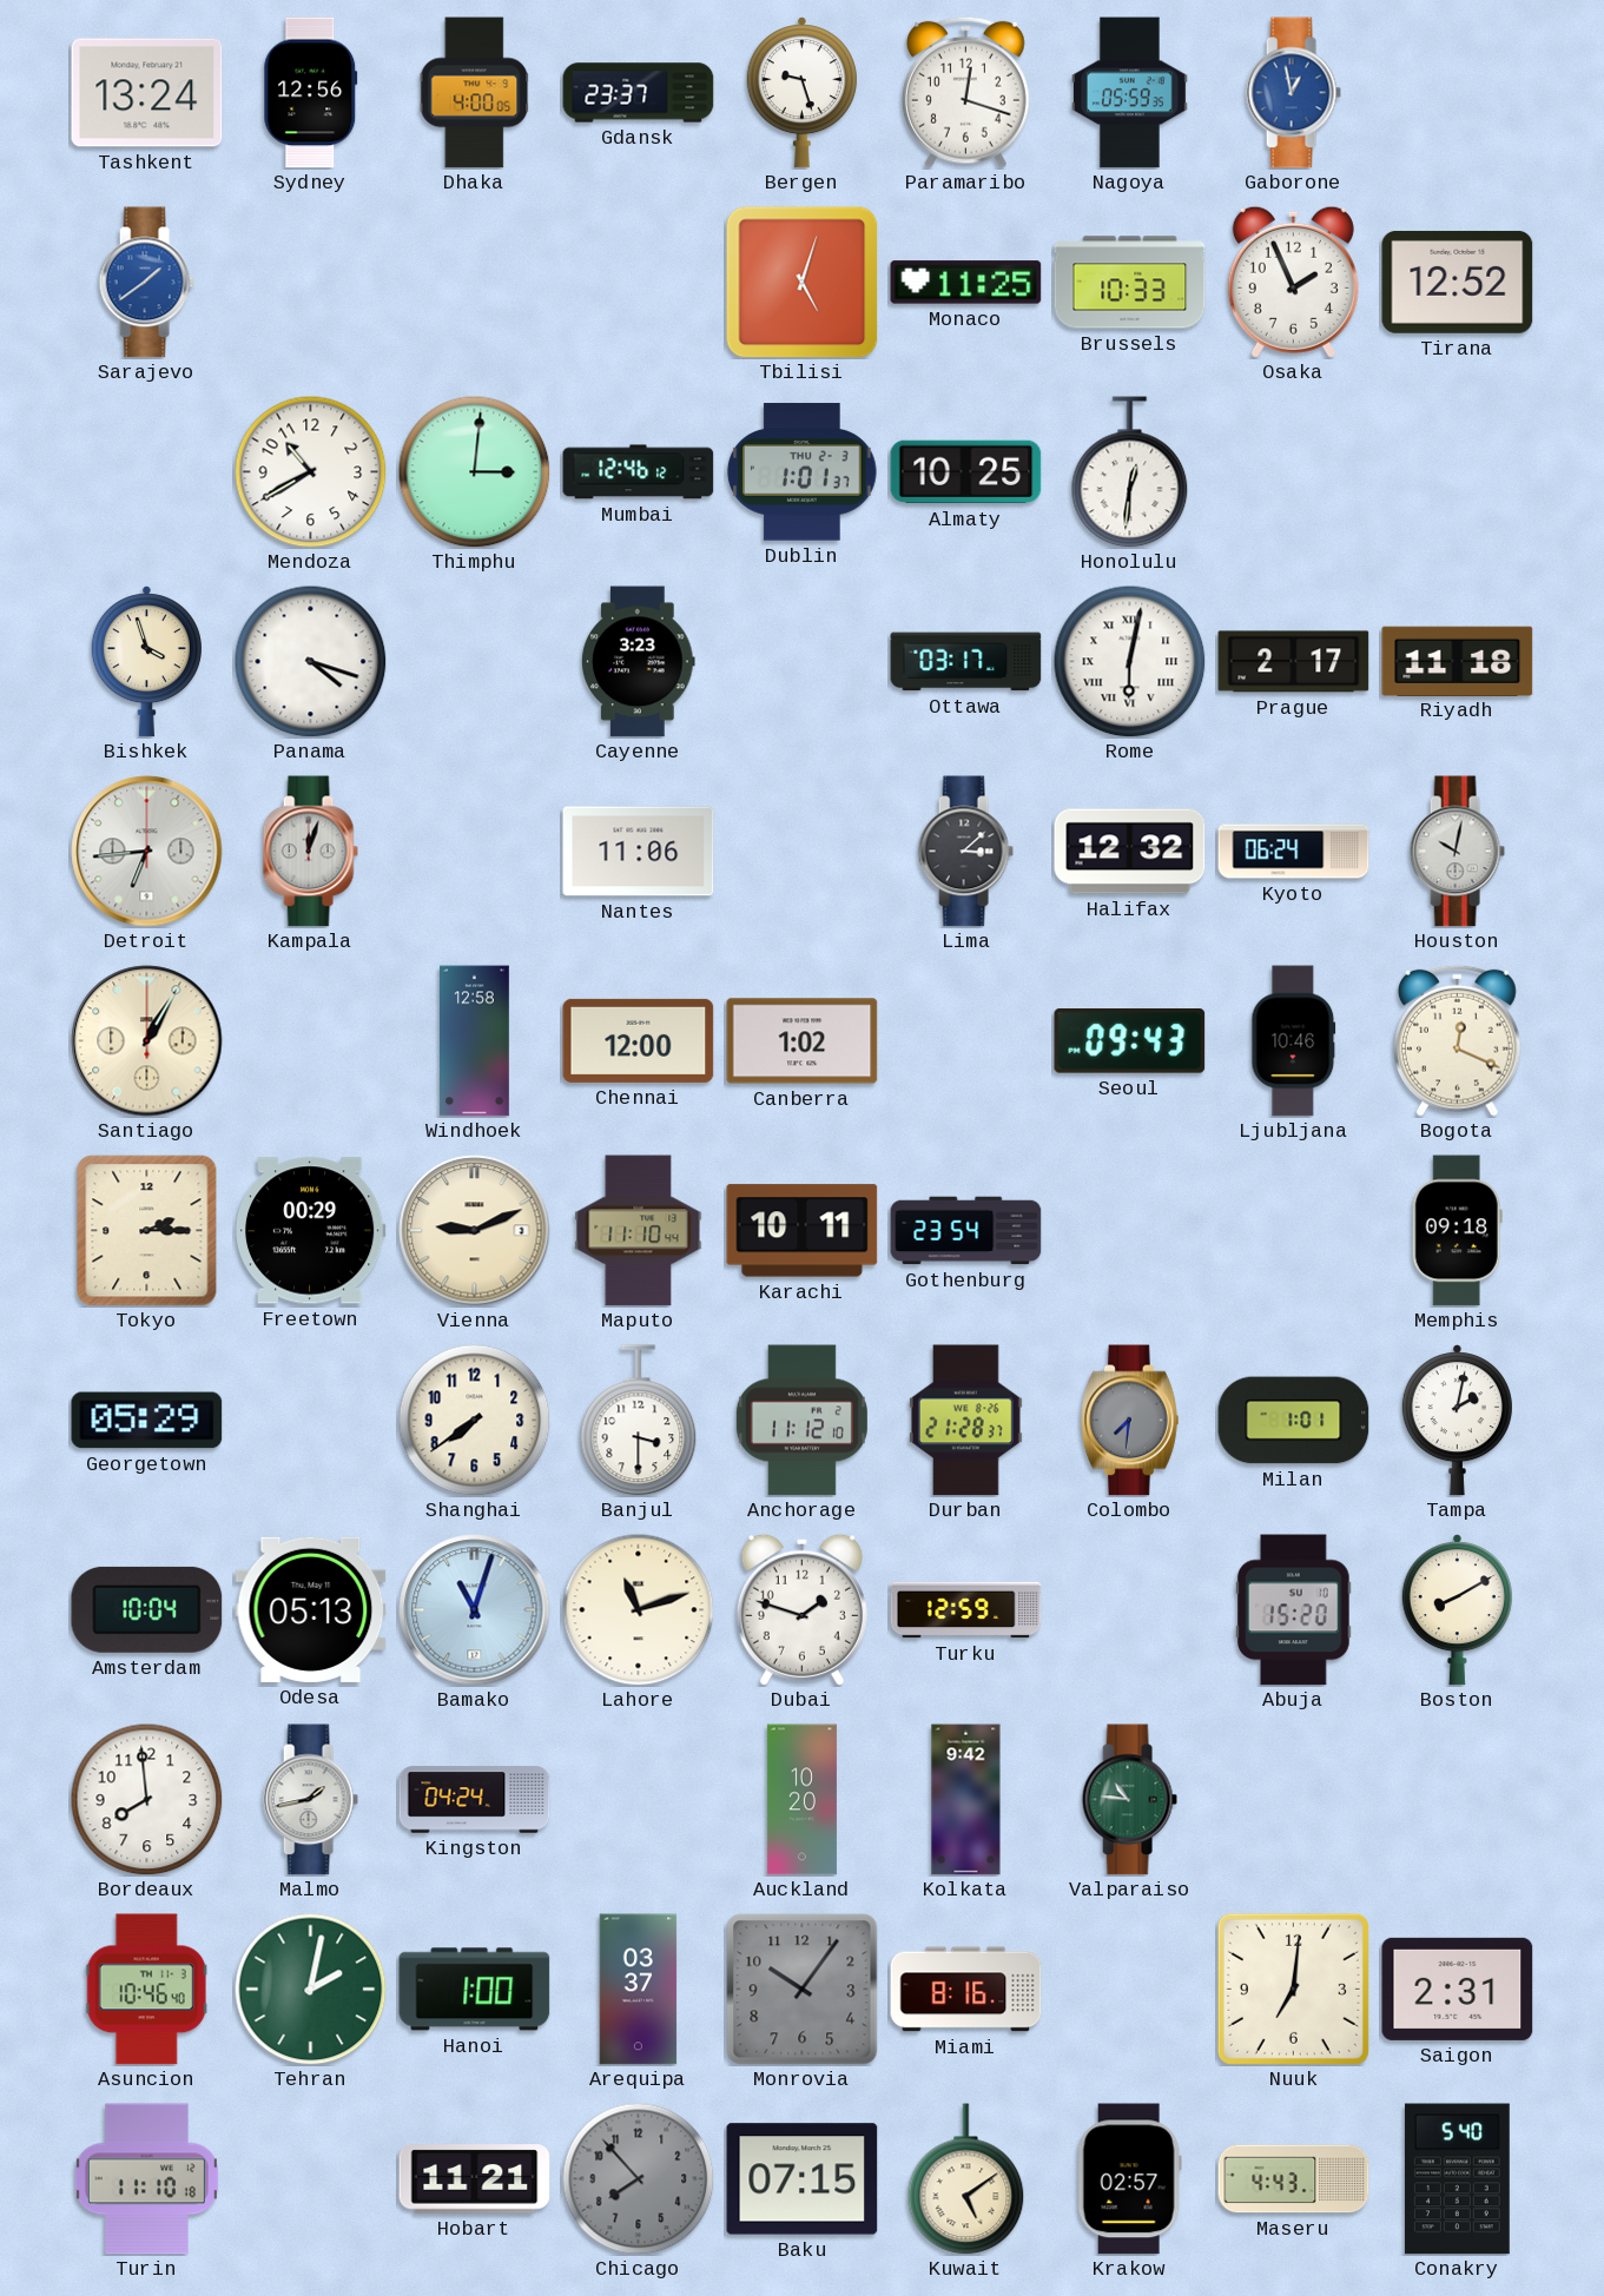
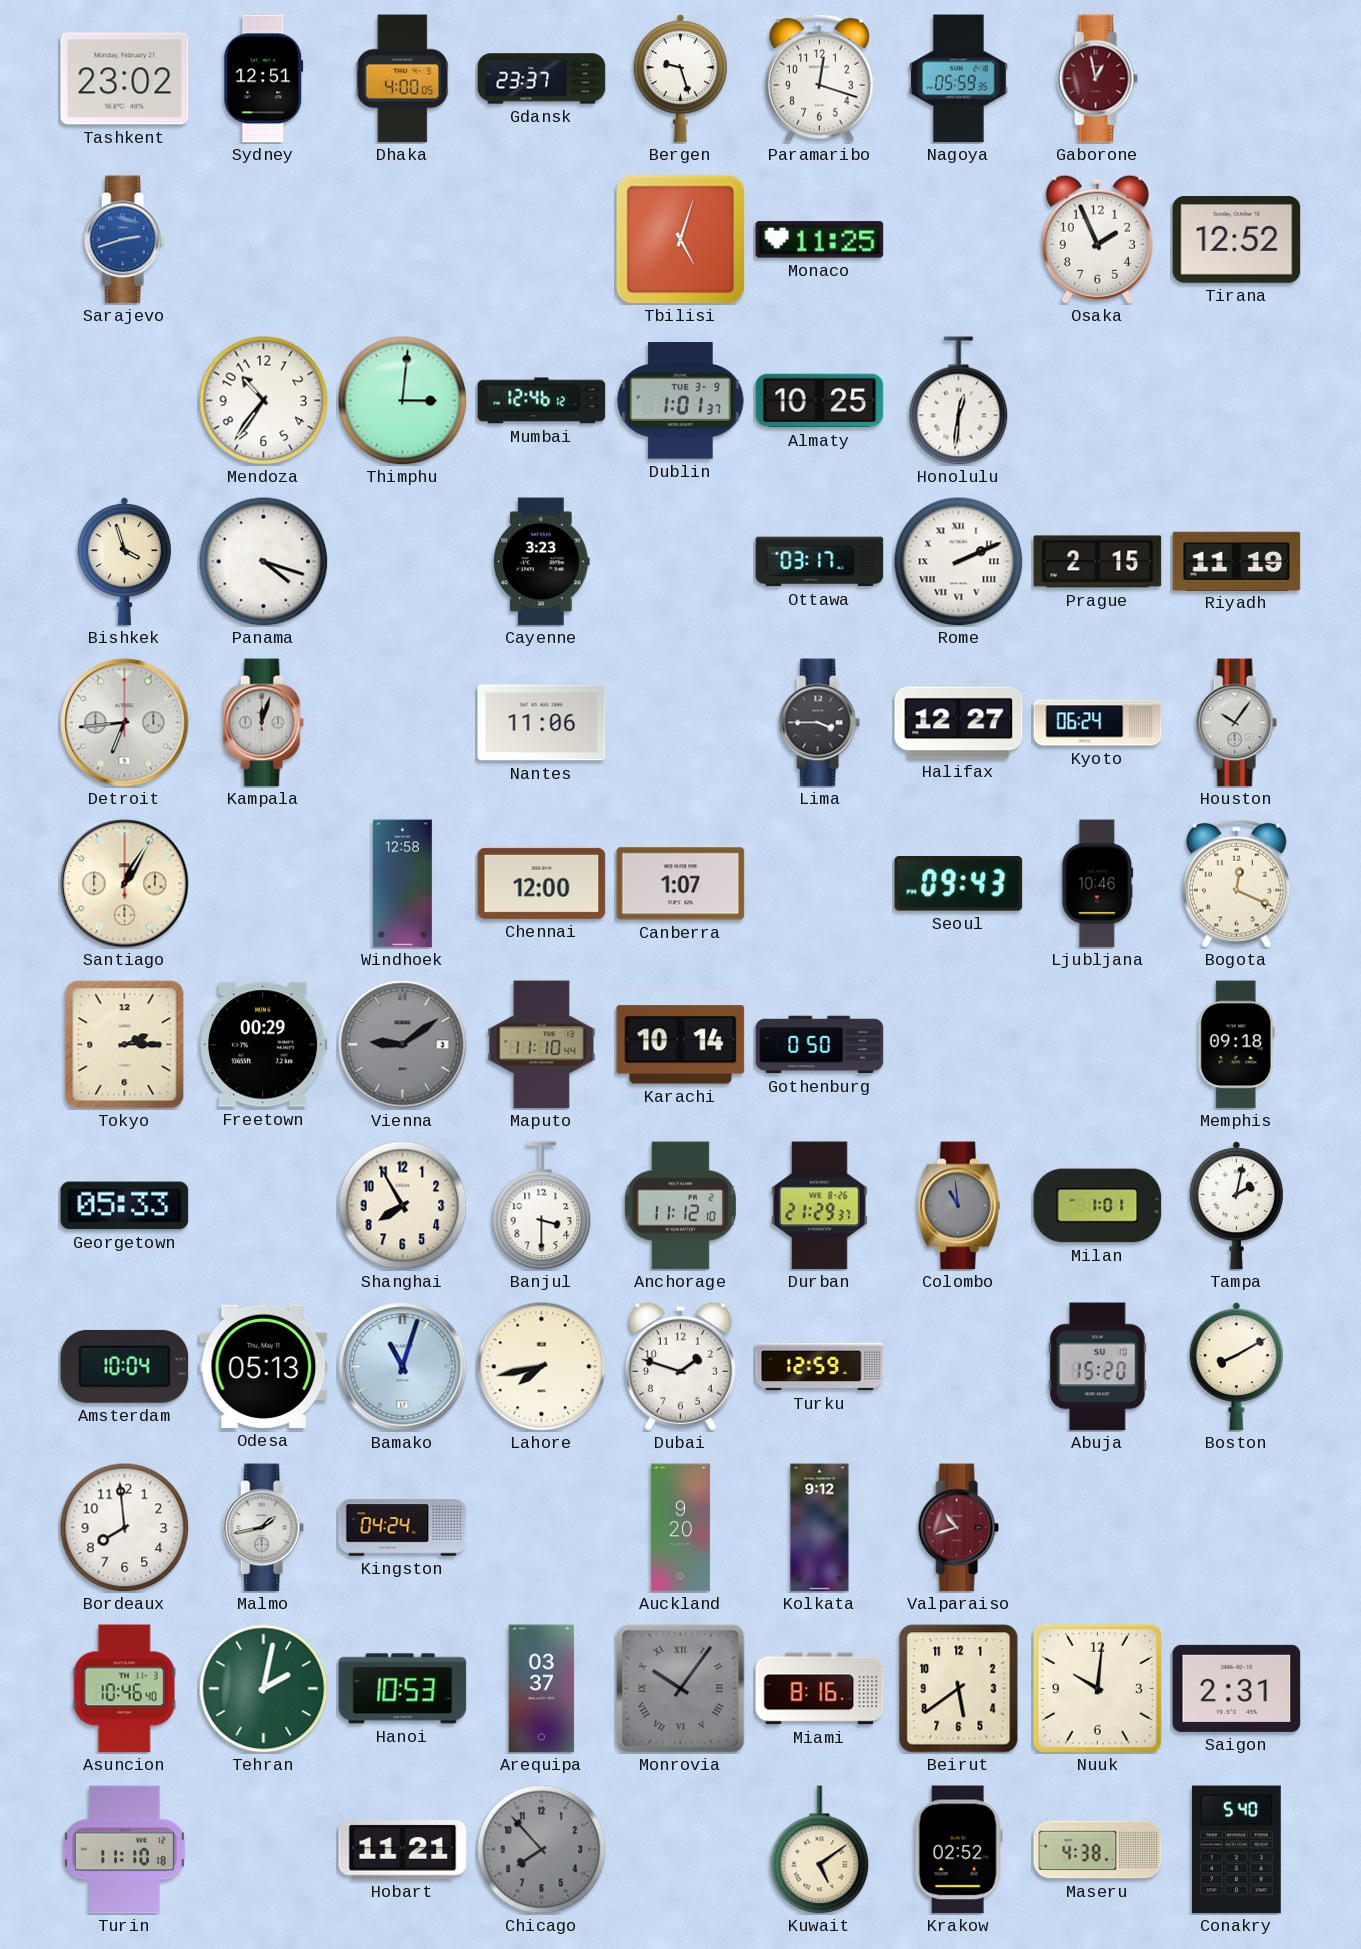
Tashkent: 13:24 -> 23:02
Sydney: 12:56 -> 12:51
Gaborone dial: blue -> burgundy
Sarajevo: 1:39 -> 2:42
Brussels: 10:33 -> none
Mendoza: 10:40 -> 10:36
Dublin date: THU 2-3 -> TUE 3-9
Rome: 6:02 -> 2:11
Prague: 2:17 -> 2:15
Riyadh: 11:18 -> 11:19
Lima: 3:08 -> 3:45
Halifax: 12:32 -> 12:27
Houston: 10:02 -> 10:06
Canberra: 1:02 -> 1:07
Vienna: 9:11 -> 9:09
Vienna dial: cream -> grey
Karachi: 10:11 -> 10:14
Gothenburg: 23:54 -> 0:50
Georgetown: 05:29 -> 05:33
Shanghai: 7:39 -> 7:55
Durban: 21:28 -> 21:29
Colombo: 7:31 -> 10:59
Lahore: 11:12 -> 7:43
Auckland: 10:20 -> 9:20
Kolkata: 9:42 -> 9:12
Valparaiso: 10:46 -> 10:42
Valparaiso dial: green -> burgundy
Hanoi: 1:00 -> 10:53
Monrovia numerals: Arabic -> Roman
Beirut: none -> 5:39
Nuuk: 7:01 -> 10:01
Baku: 07:15 -> none
Krakow: 02:57 -> 02:52
Maseru: 4:43 -> 4:38
